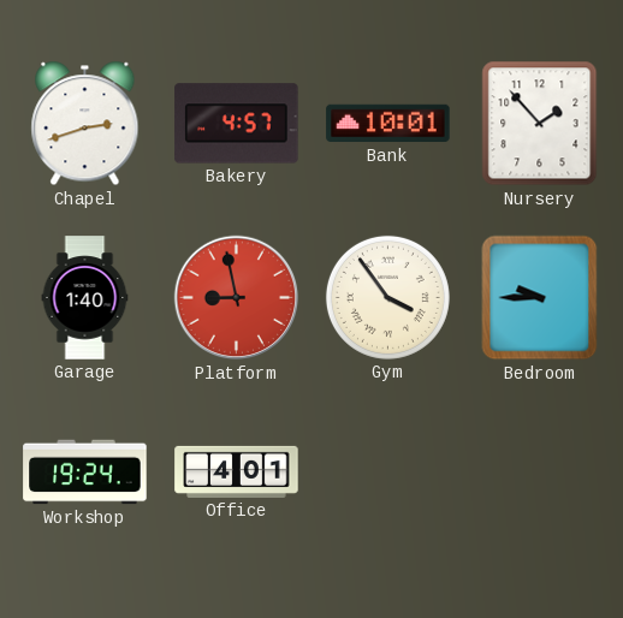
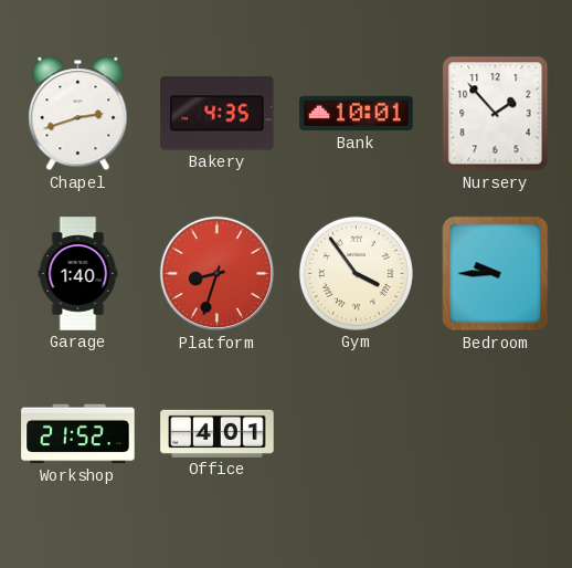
Bakery: 4:57 -> 4:35
Platform: 8:58 -> 8:33
Workshop: 19:24 -> 21:52
